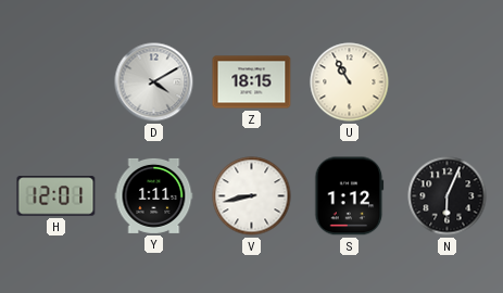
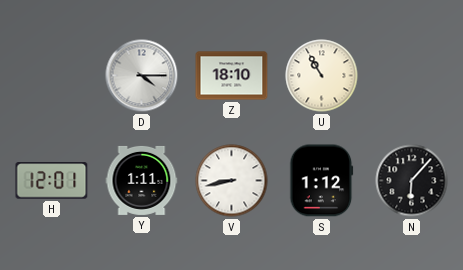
D: 4:10 -> 4:15
Z: 18:15 -> 18:10
N: 6:04 -> 6:07
